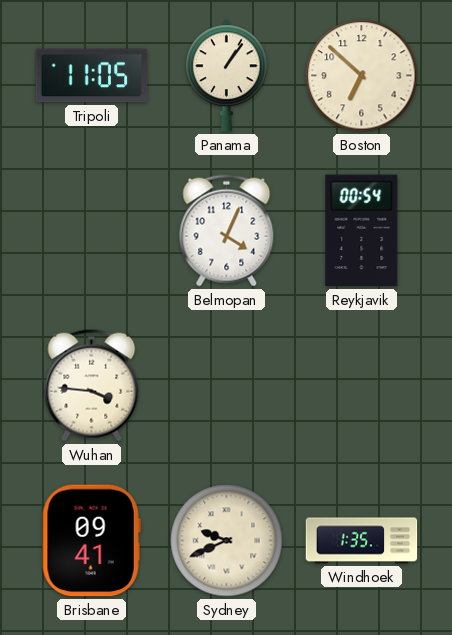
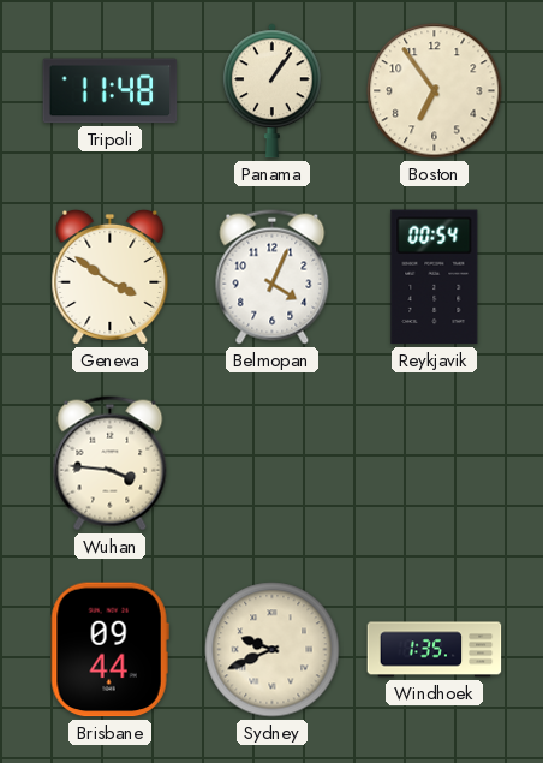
Tripoli: 11:05 -> 11:48
Boston: 6:52 -> 6:54
Geneva: none -> 3:51
Brisbane: 09:41 -> 09:44
